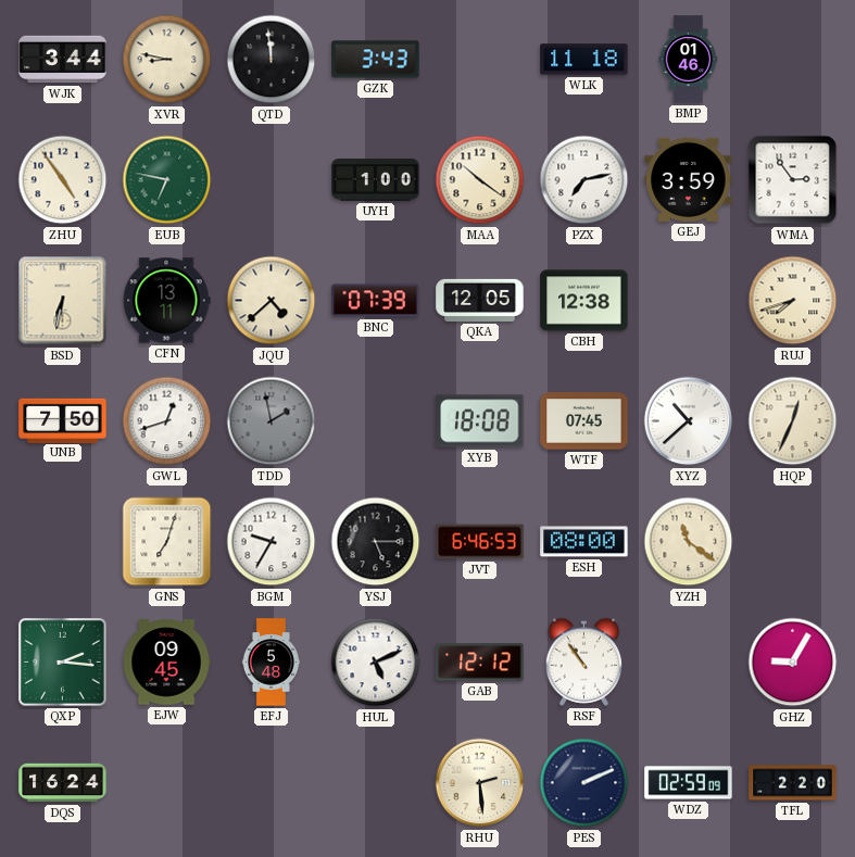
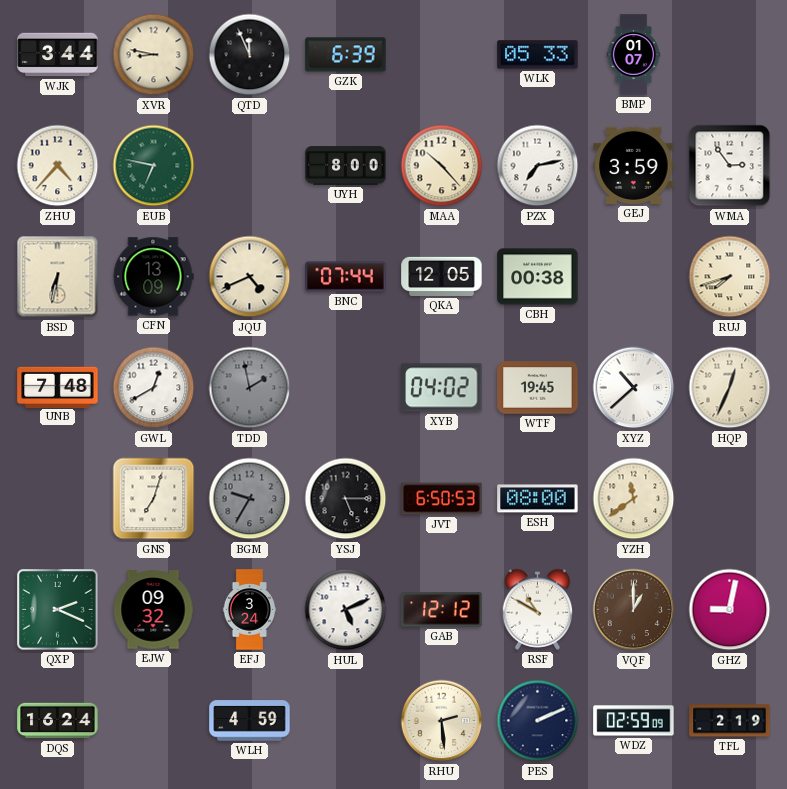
QTD: 11:59 -> 11:56
GZK: 3:43 -> 6:39
WLK: 11:18 -> 05:33
BMP: 01:46 -> 01:07
ZHU: 4:54 -> 4:37
UYH: 1:00 -> 8:00
MAA: 10:21 -> 10:23
CFN: 13:11 -> 13:09
JQU: 4:38 -> 4:41
BNC: 07:39 -> 07:44
CBH: 12:38 -> 00:38
UNB: 7:50 -> 7:48
GWL: 12:42 -> 12:40
XYB: 18:08 -> 04:02
WTF: 07:45 -> 19:45
BGM dial: white -> grey
JVT: 6:46 -> 6:50
YZH: 11:21 -> 11:39
QXP: 2:16 -> 2:19
EJW: 09:45 -> 09:32
EFJ: 5:48 -> 3:24
RSF: 10:54 -> 10:50
VQF: none -> 1:00
GHZ: 9:05 -> 9:02
WLH: none -> 4:59
TFL: 2:20 -> 2:19
